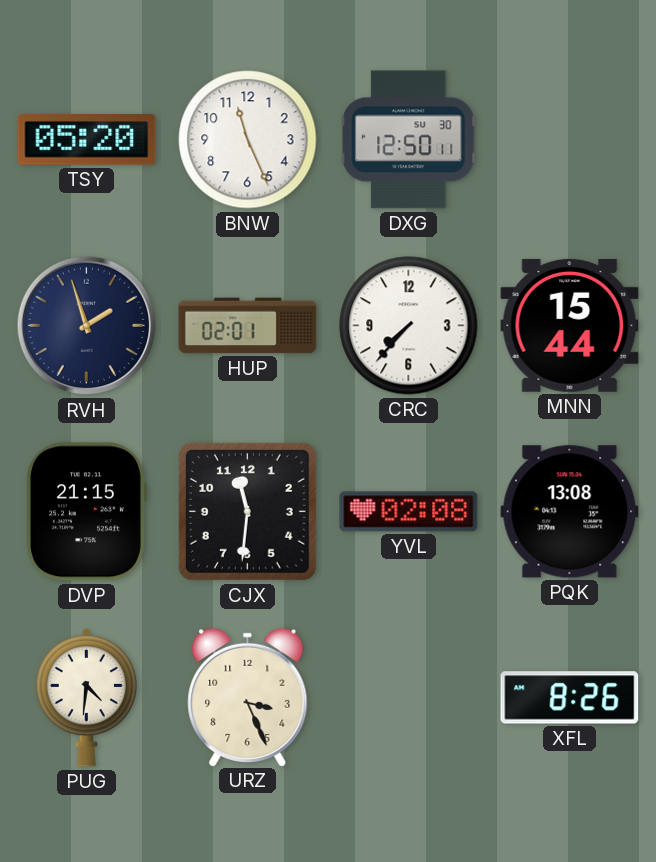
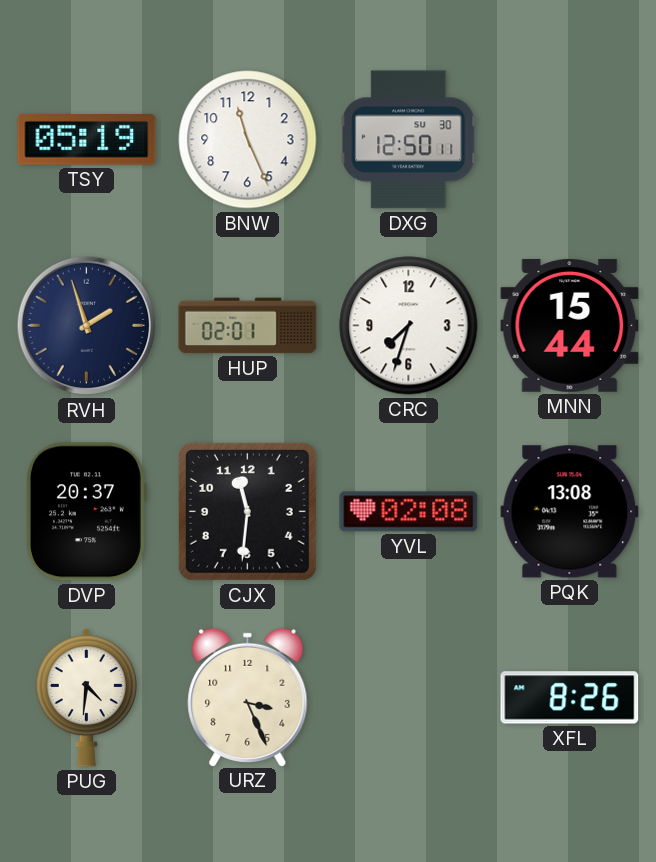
TSY: 05:20 -> 05:19
CRC: 7:37 -> 7:33
DVP: 21:15 -> 20:37
